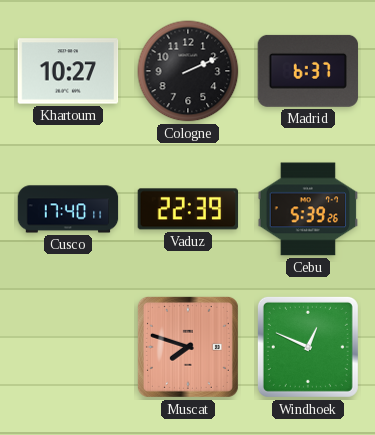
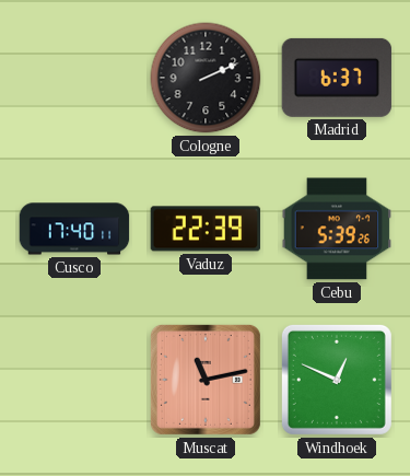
Khartoum: 10:27 -> none
Muscat: 7:48 -> 11:13
